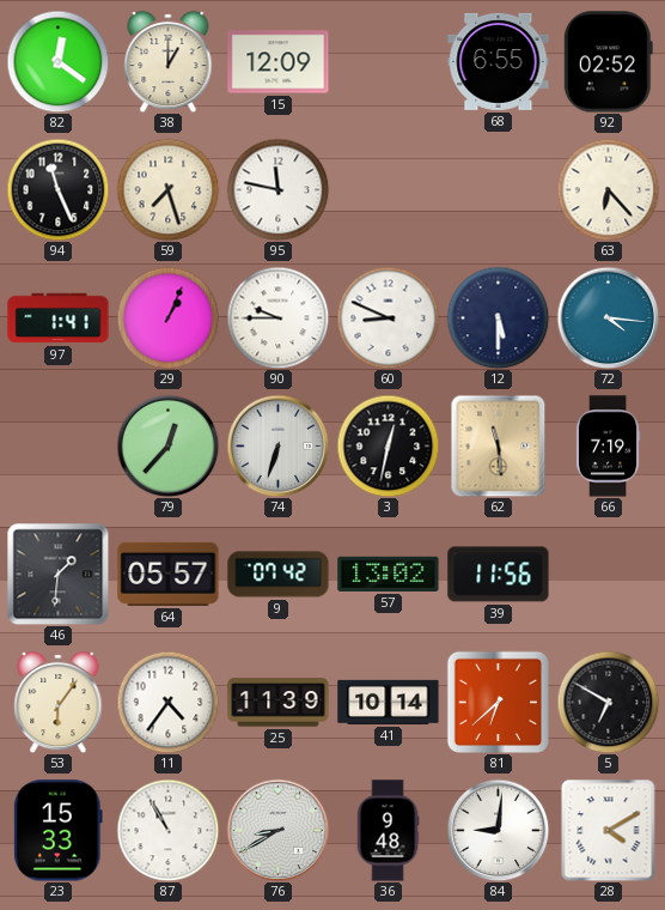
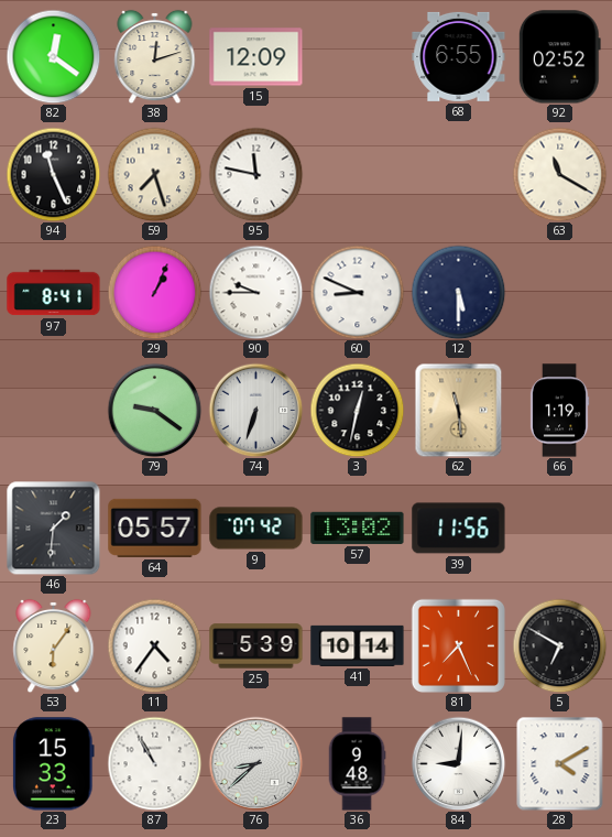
38: 1:00 -> 12:12
63: 6:23 -> 11:20
97: 1:41 -> 8:41
72: 4:16 -> none
79: 12:37 -> 9:21
66: 7:19 -> 1:19
25: 11:39 -> 5:39
81: 6:38 -> 7:26
76: 8:40 -> 8:38
